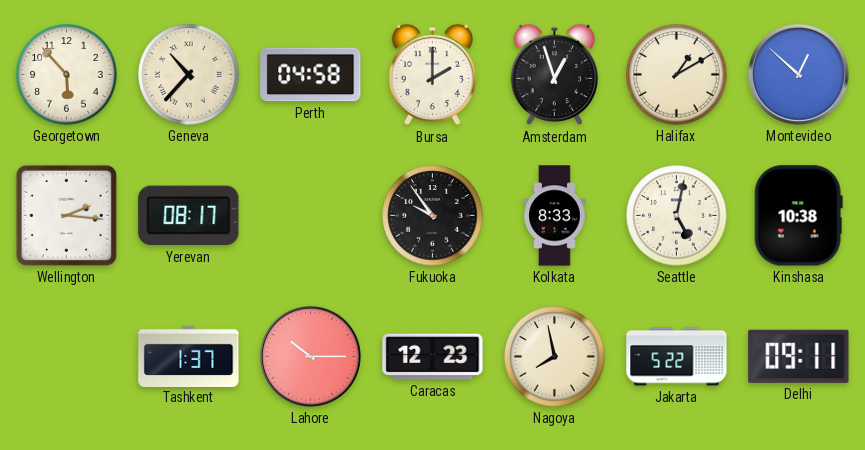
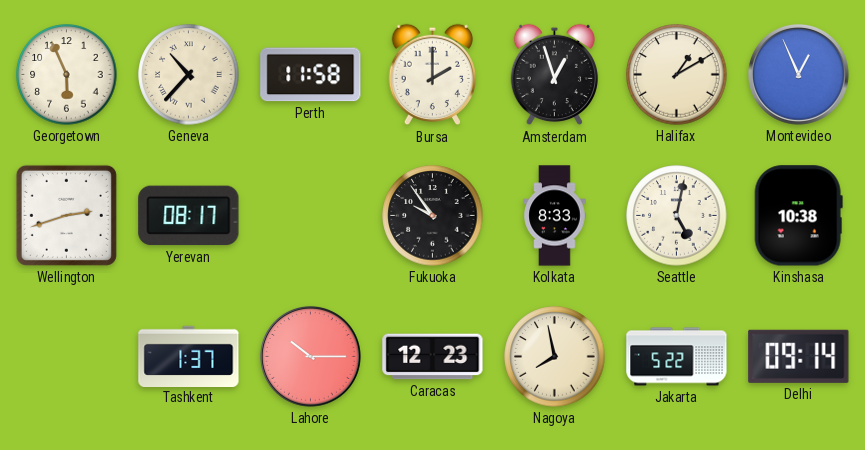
Georgetown: 5:53 -> 5:56
Perth: 04:58 -> 11:58
Montevideo: 12:52 -> 12:56
Wellington: 2:16 -> 2:42
Delhi: 09:11 -> 09:14
